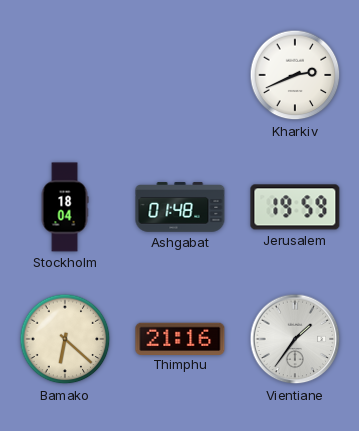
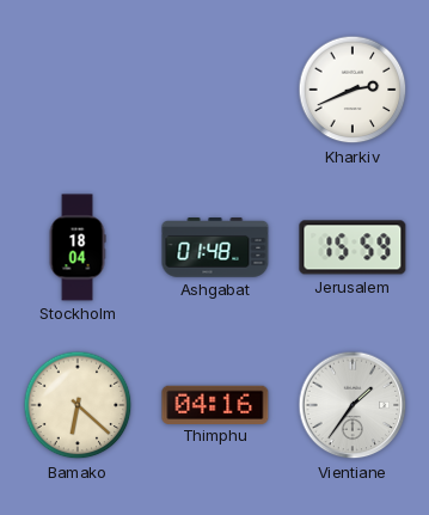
Jerusalem: 19:59 -> 15:59
Thimphu: 21:16 -> 04:16
